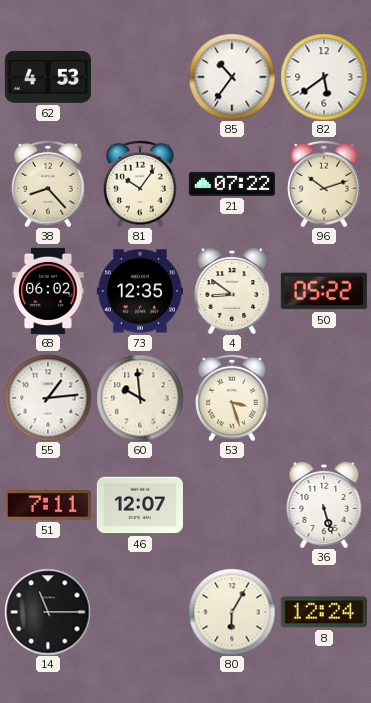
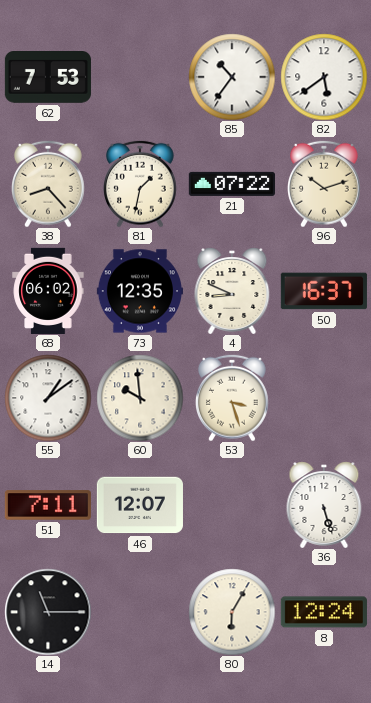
62: 4:53 -> 7:53
81: 10:06 -> 1:32
4: 8:51 -> 8:49
50: 05:22 -> 16:37
55: 1:14 -> 1:09
